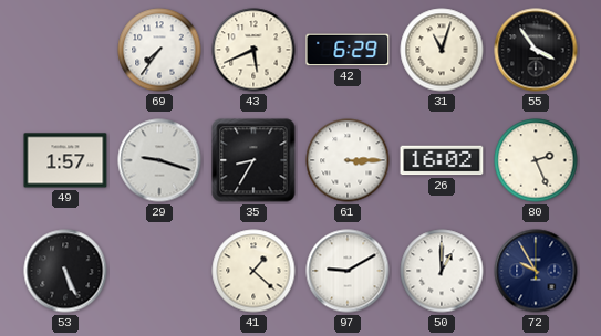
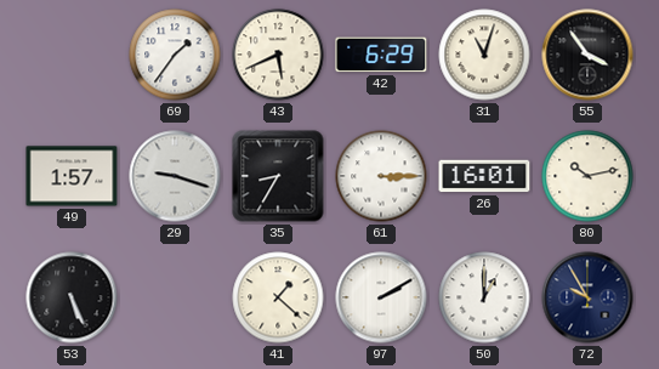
69: 7:36 -> 1:36
26: 16:02 -> 16:01
80: 2:26 -> 10:13
97: 9:10 -> 2:10
